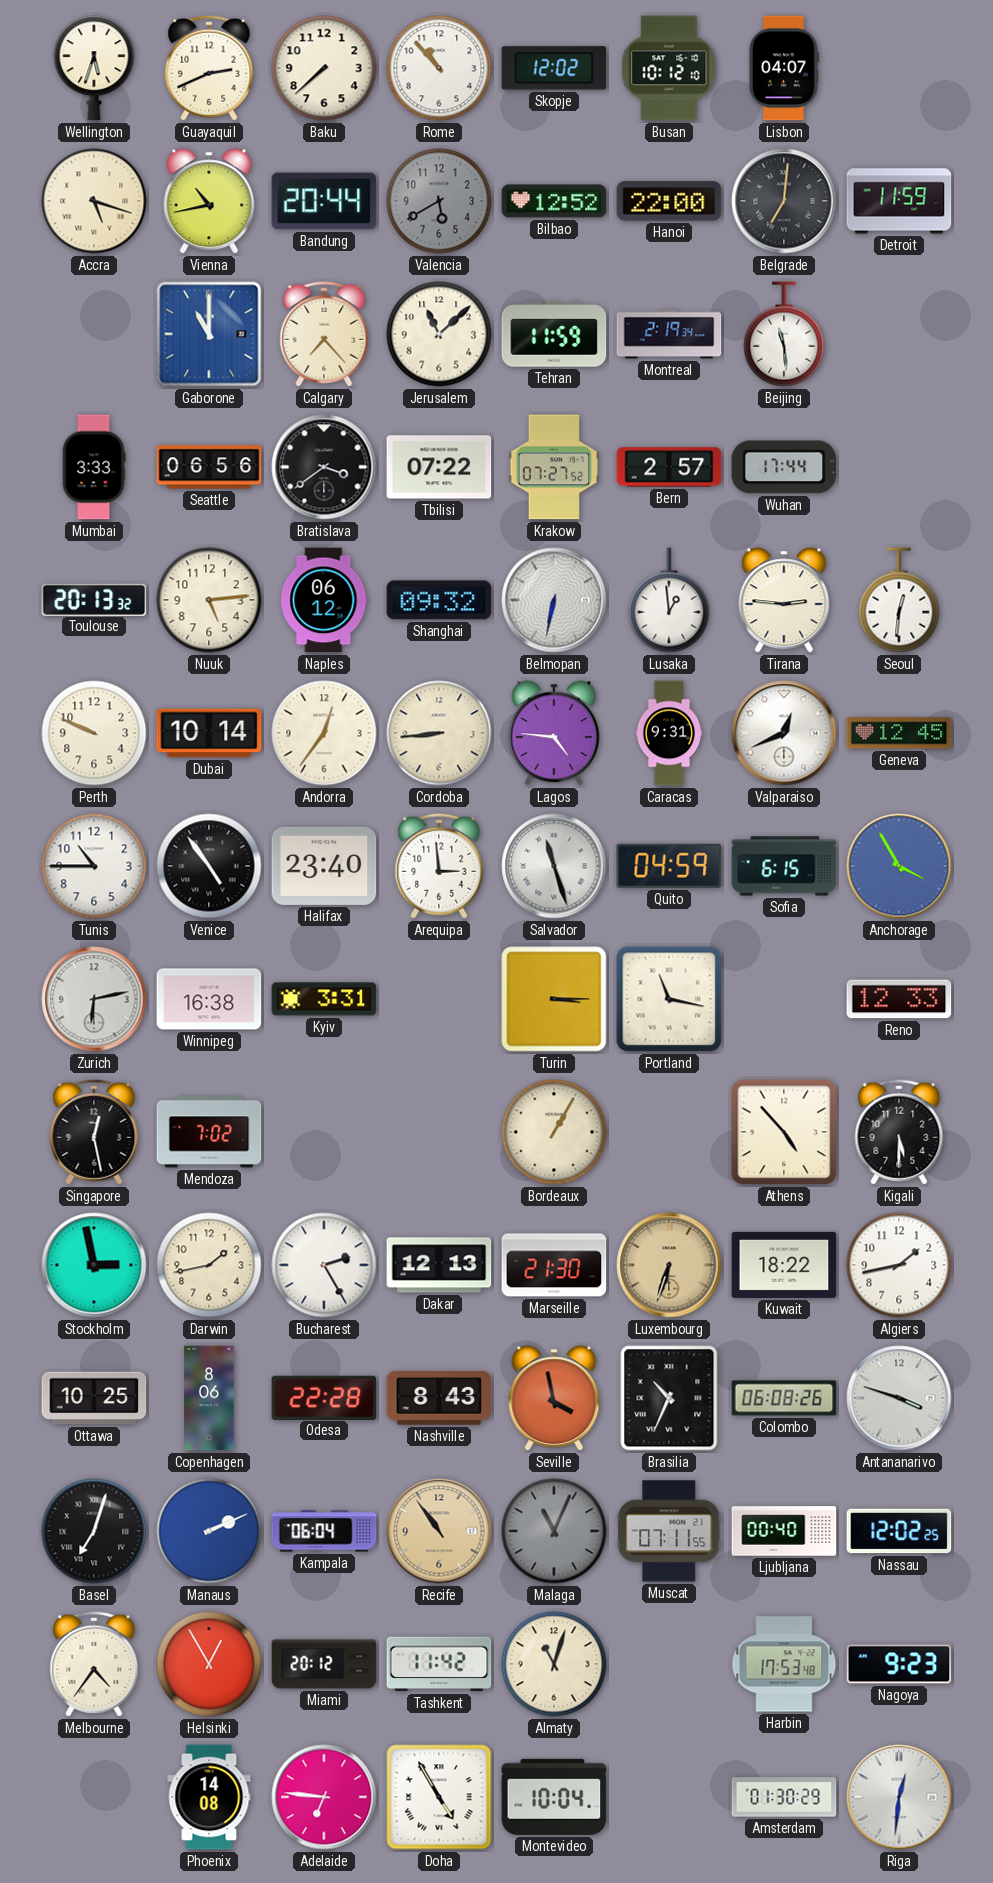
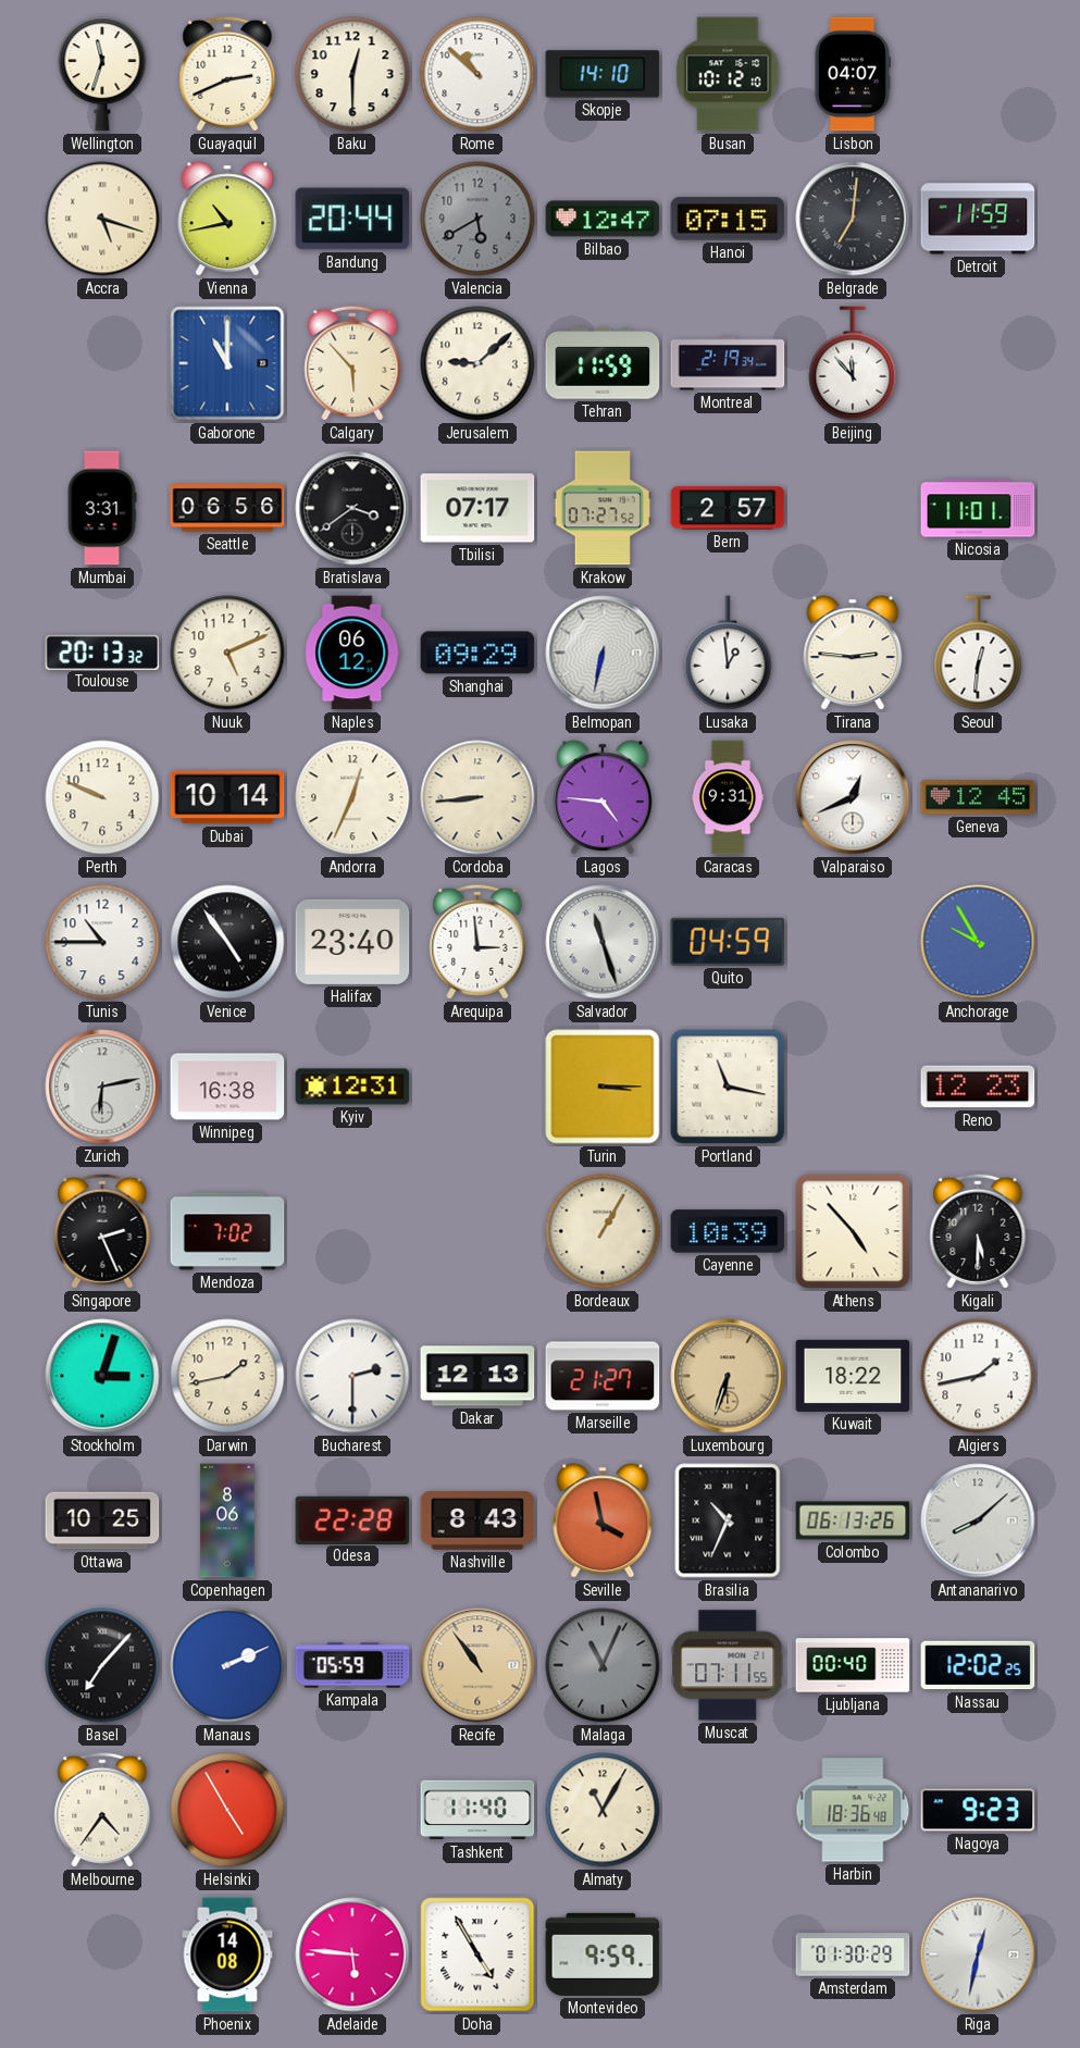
Wellington: 5:33 -> 11:33
Baku: 7:38 -> 12:30
Rome: 10:53 -> 10:52
Skopje: 12:02 -> 14:10
Bilbao: 12:52 -> 12:47
Hanoi: 22:00 -> 07:15
Calgary: 7:23 -> 5:53
Jerusalem: 11:08 -> 9:08
Beijing: 11:29 -> 11:53
Mumbai: 3:33 -> 3:31
Tbilisi: 07:22 -> 07:17
Wuhan: 17:44 -> none
Nicosia: none -> 11:01
Nuuk: 5:14 -> 5:11
Shanghai: 09:32 -> 09:29
Andorra: 12:36 -> 12:34
Sofia: 6:15 -> none
Anchorage: 3:55 -> 9:55
Kyiv: 3:31 -> 12:31
Reno: 12:33 -> 12:23
Singapore: 12:28 -> 2:26
Cayenne: none -> 10:39
Stockholm: 2:58 -> 3:03
Bucharest: 2:25 -> 2:30
Marseille: 21:30 -> 21:27
Colombo: 06:08 -> 06:13
Antananarivo: 3:48 -> 8:08
Basel: 7:03 -> 7:07
Kampala: 06:04 -> 05:59
Helsinki: 12:55 -> 4:55
Miami: 20:12 -> none
Tashkent: 11:42 -> 11:40
Almaty: 11:03 -> 11:05
Harbin: 17:53 -> 18:36
Adelaide: 6:46 -> 5:46
Montevideo: 10:04 -> 9:59
Riga: 12:31 -> 12:32
